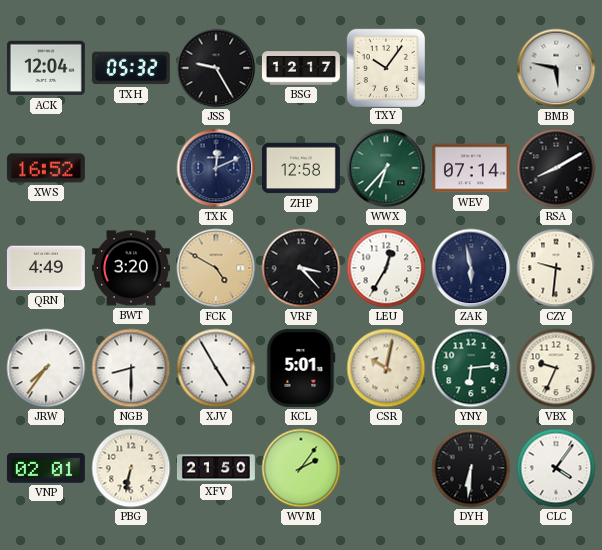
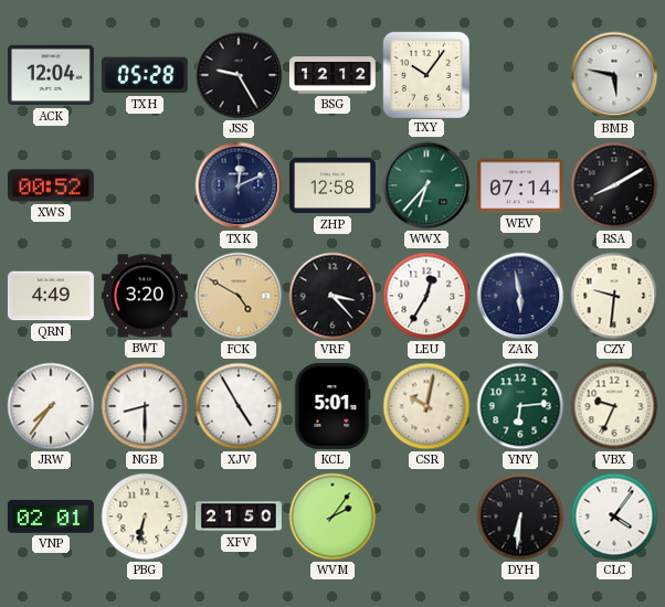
TXH: 05:32 -> 05:28
BSG: 12:17 -> 12:12
XWS: 16:52 -> 00:52
